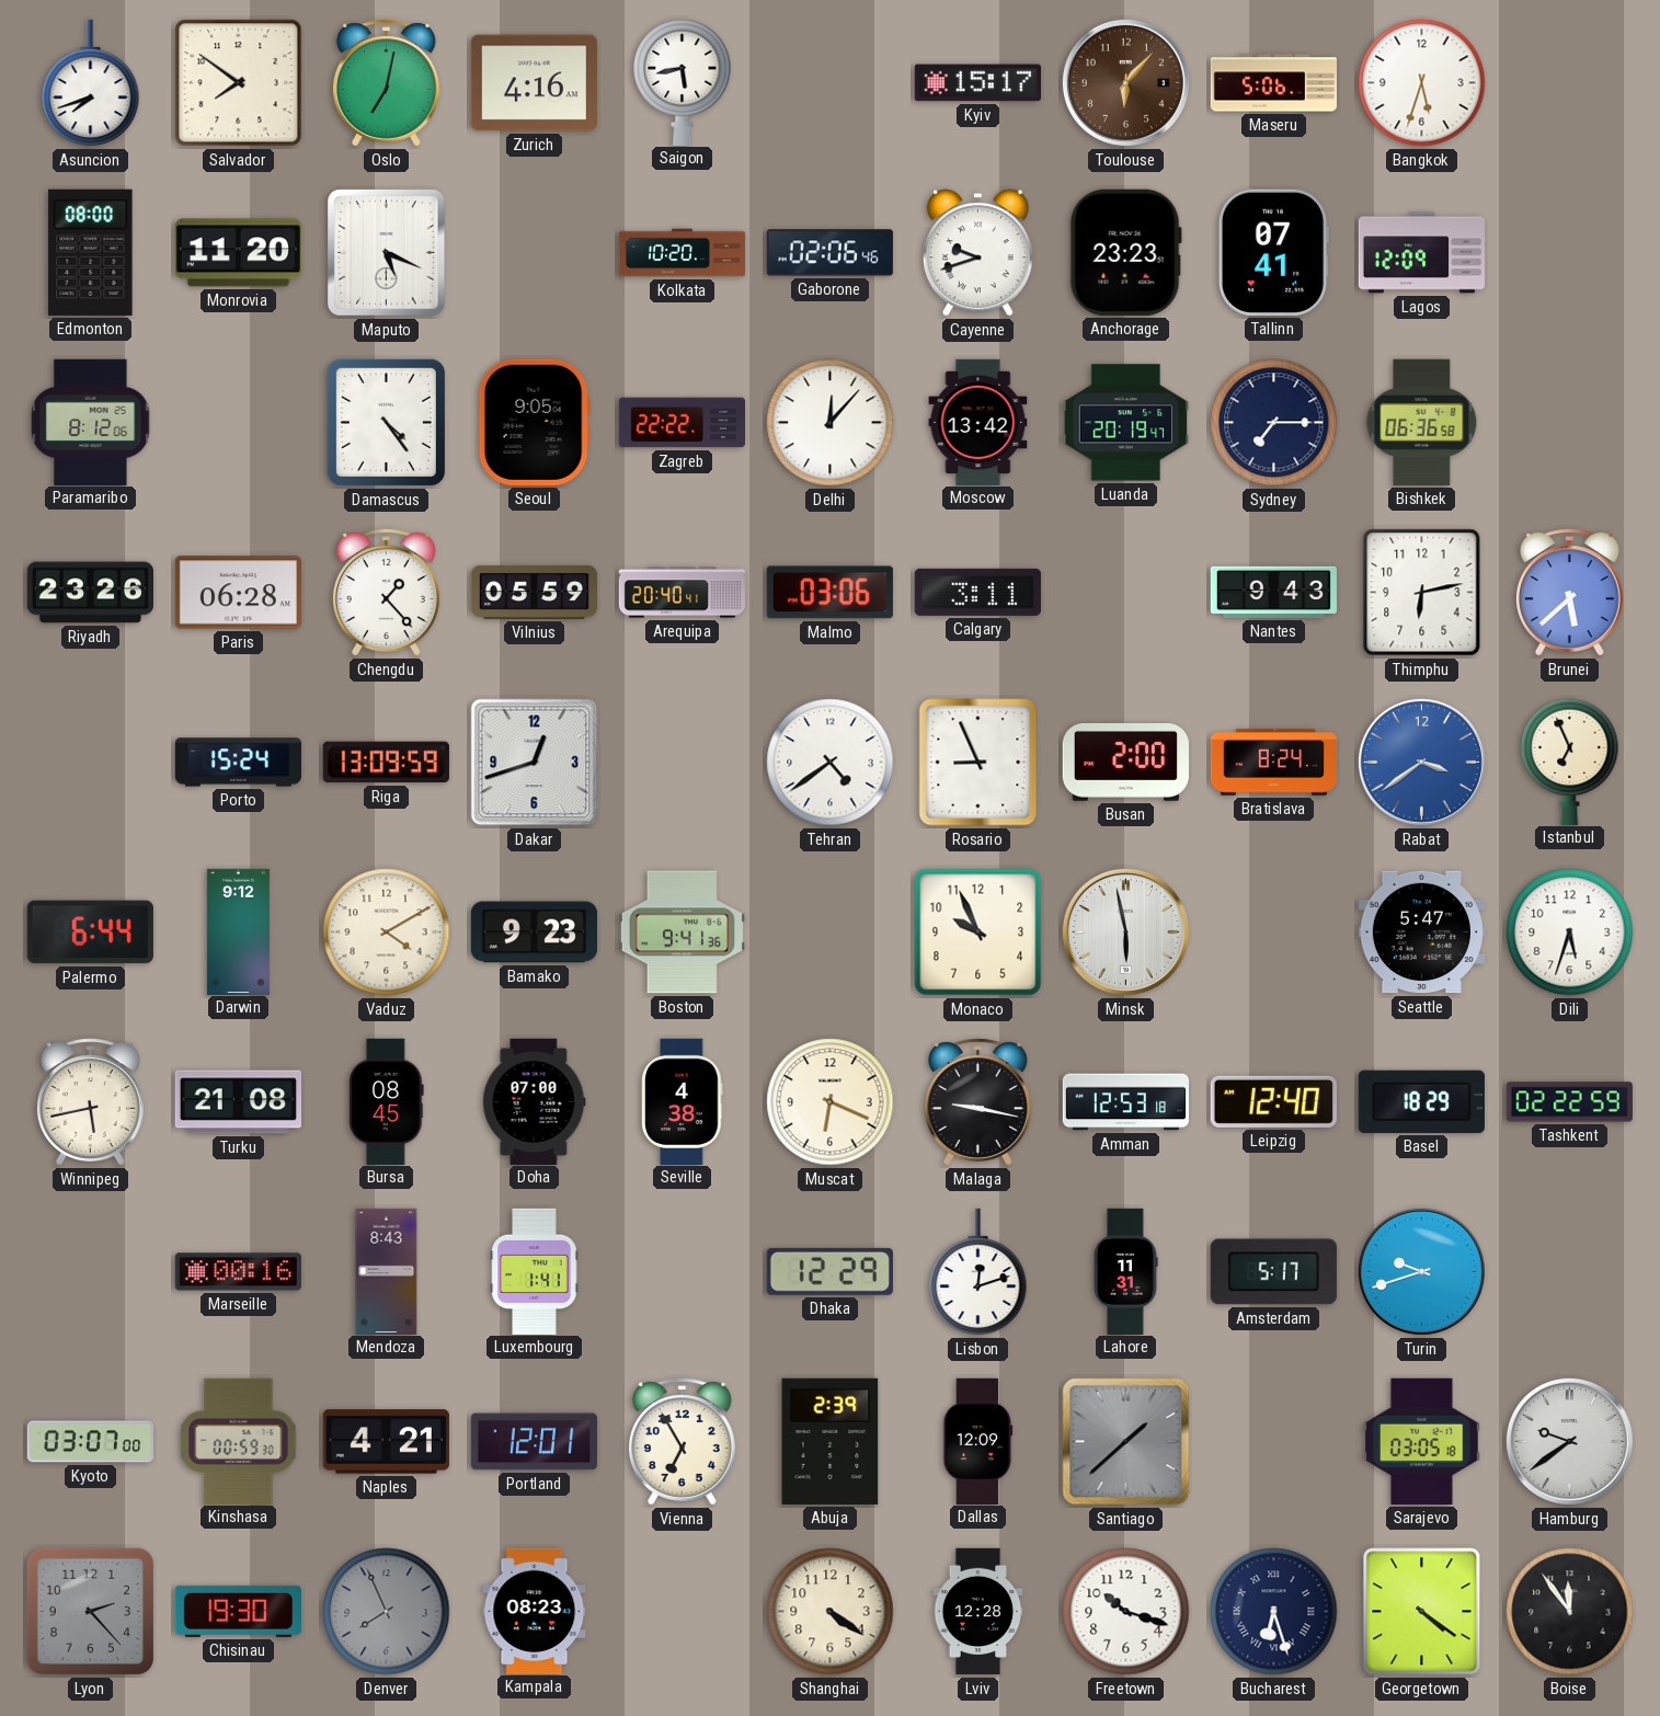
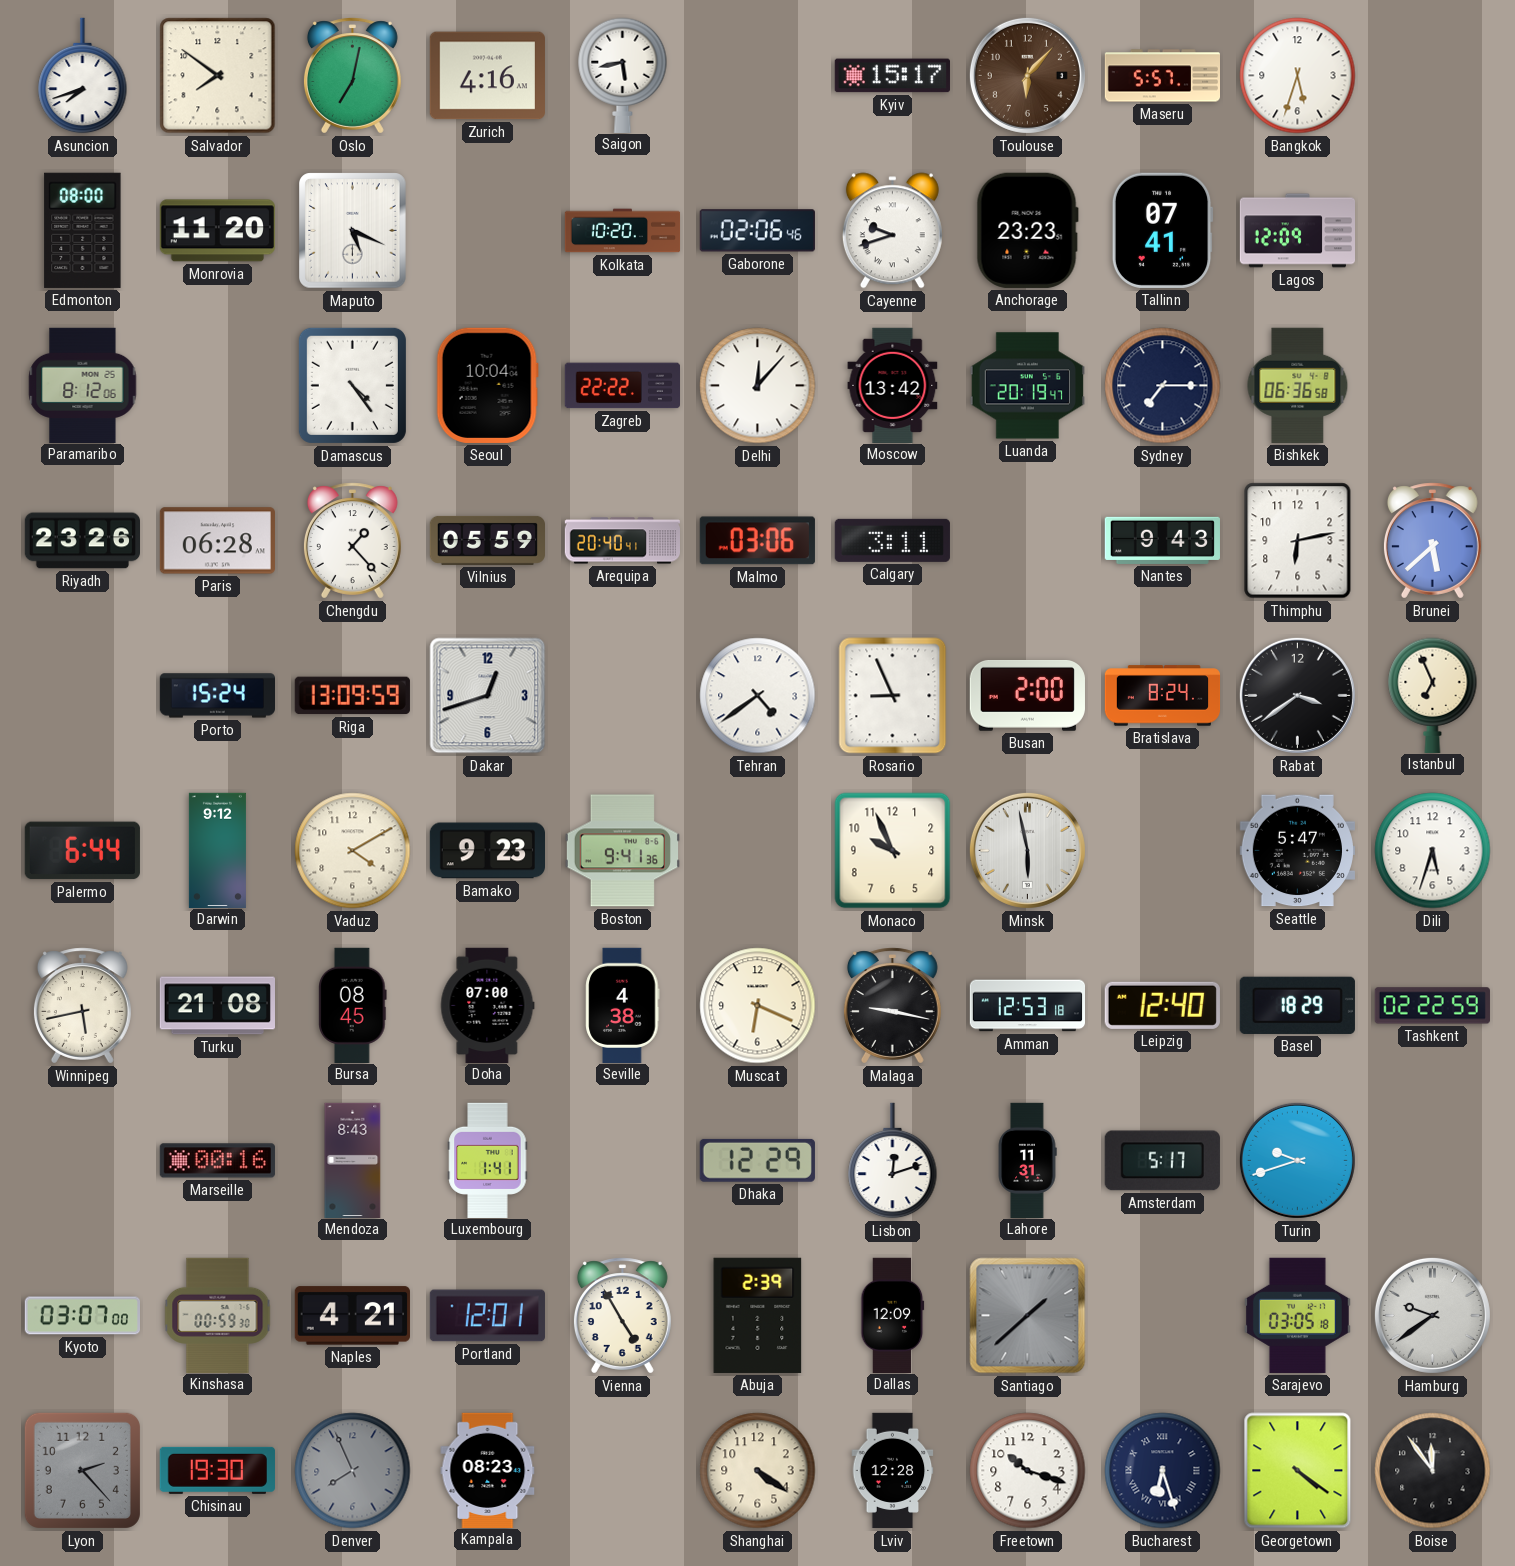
Maseru: 5:06 -> 5:57
Seoul: 9:05 -> 10:04
Rabat dial: blue -> black
Vienna: 6:55 -> 4:55
